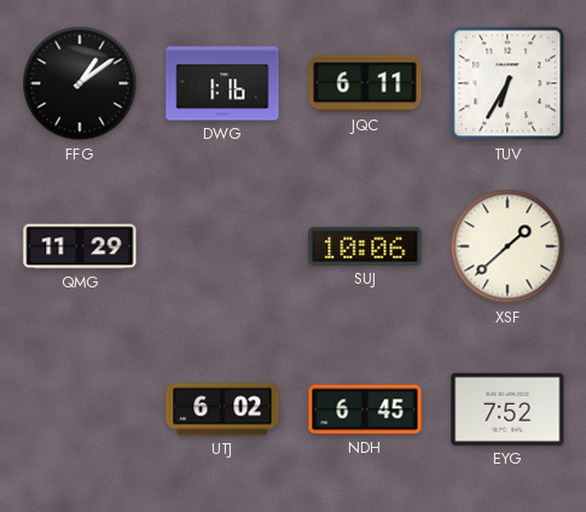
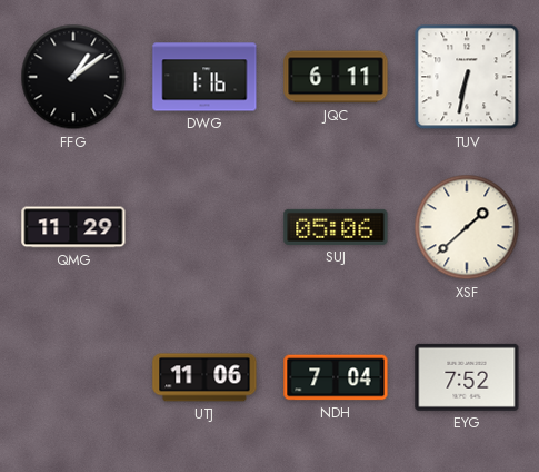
TUV: 6:35 -> 6:32
SUJ: 10:06 -> 05:06
UTJ: 6:02 -> 11:06
NDH: 6:45 -> 7:04
